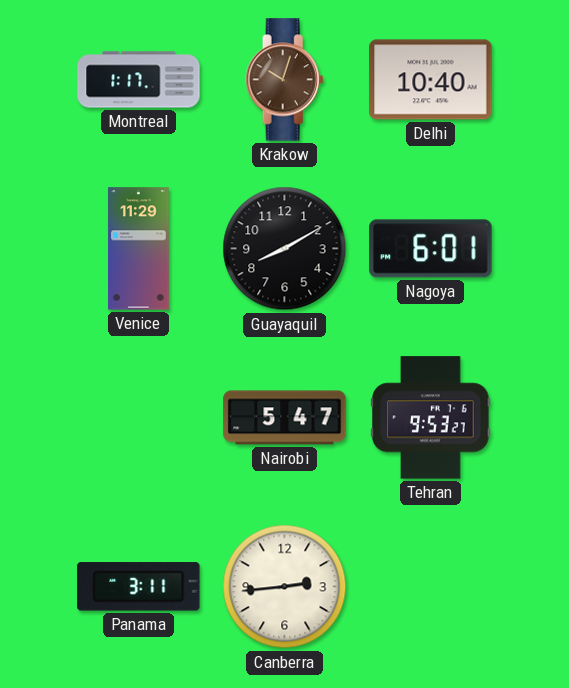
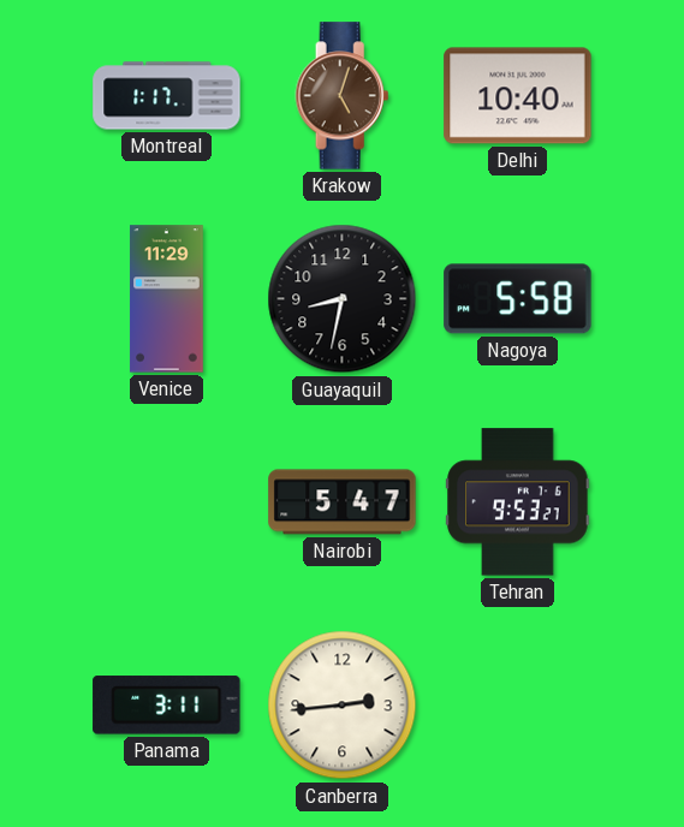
Krakow: 10:03 -> 5:03
Guayaquil: 8:10 -> 8:32
Nagoya: 6:01 -> 5:58
